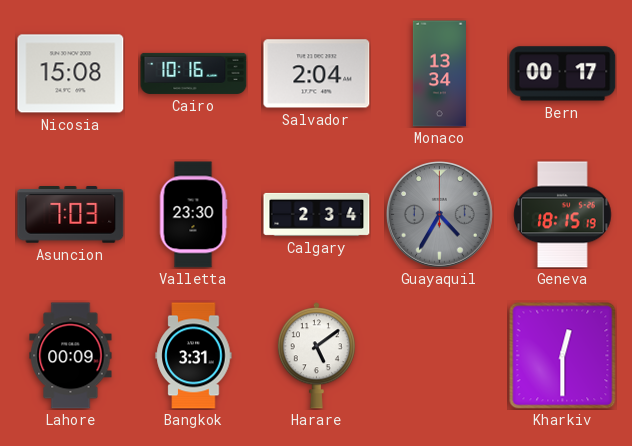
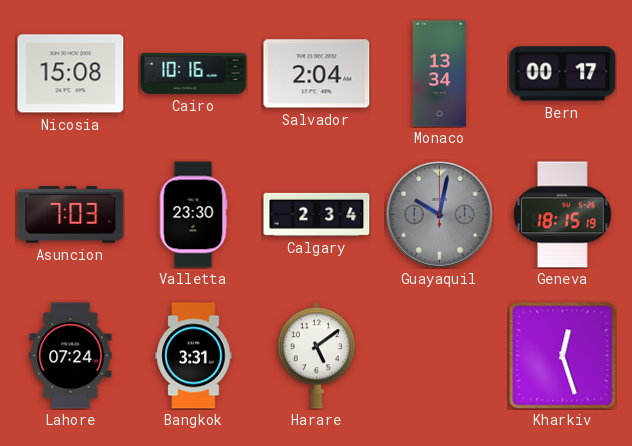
Guayaquil: 4:35 -> 10:02
Lahore: 00:09 -> 07:24
Kharkiv: 12:30 -> 12:27
